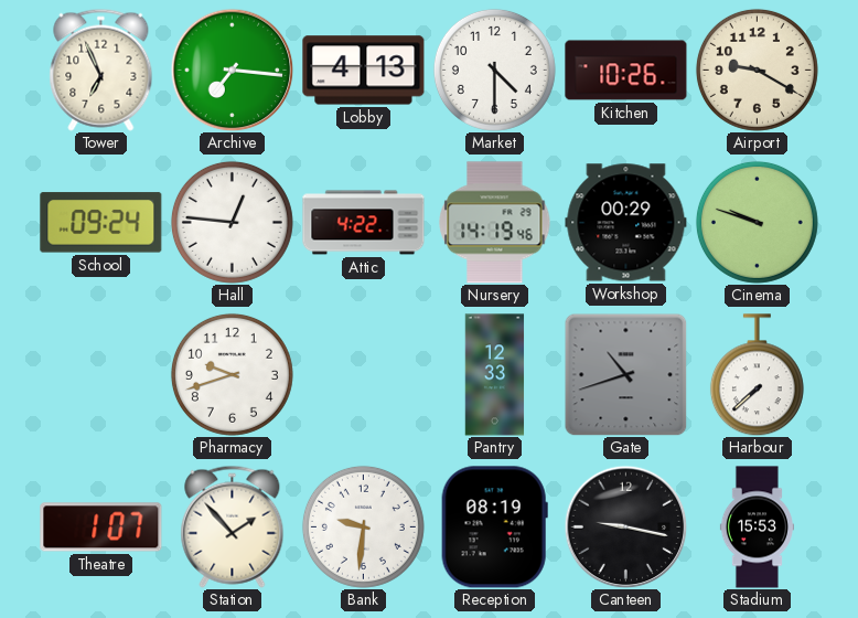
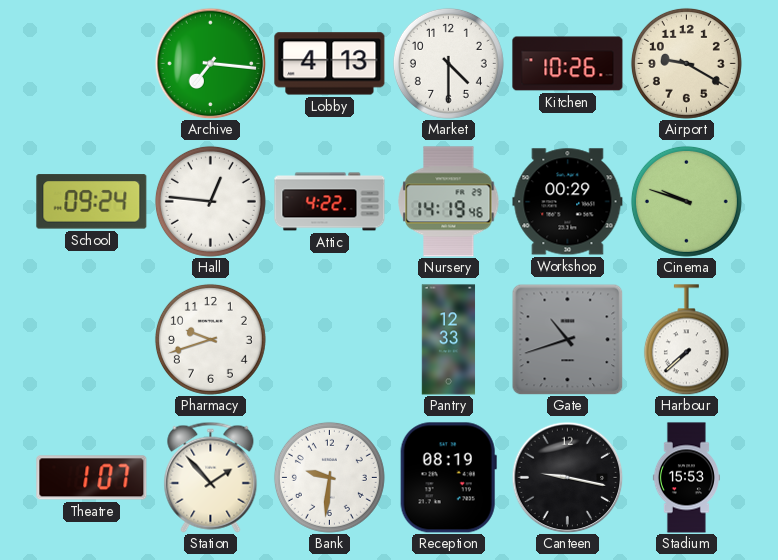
Tower: 6:56 -> none
